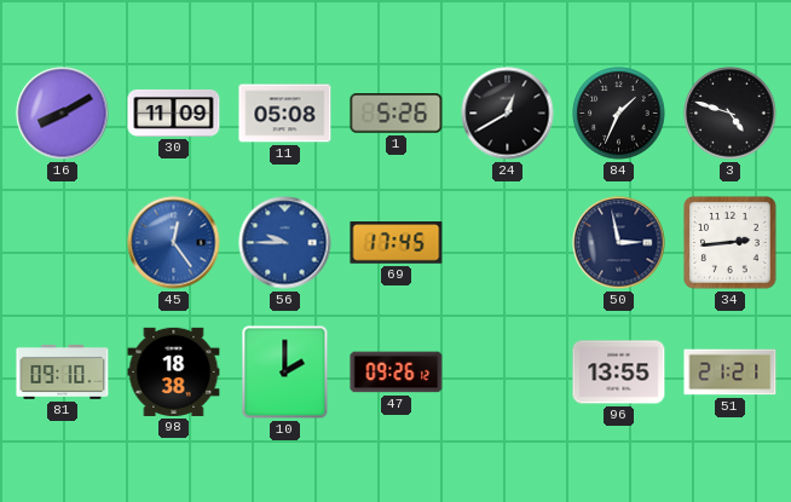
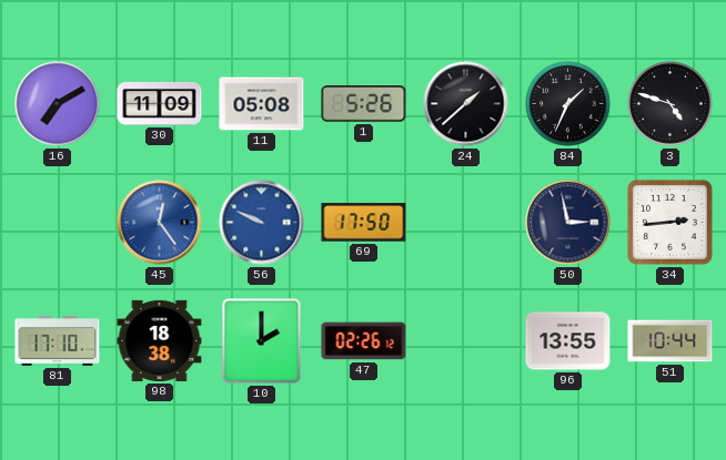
16: 8:10 -> 7:10
24: 12:40 -> 1:38
56: 9:45 -> 9:49
69: 17:45 -> 17:50
81: 09:10 -> 17:10
47: 09:26 -> 02:26
51: 21:21 -> 10:44
